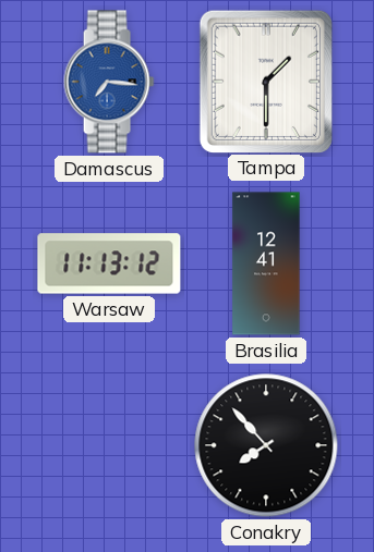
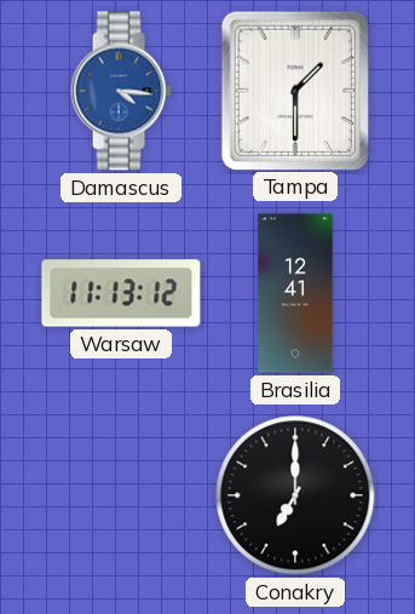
Damascus: 7:16 -> 4:16
Conakry: 7:53 -> 7:00
